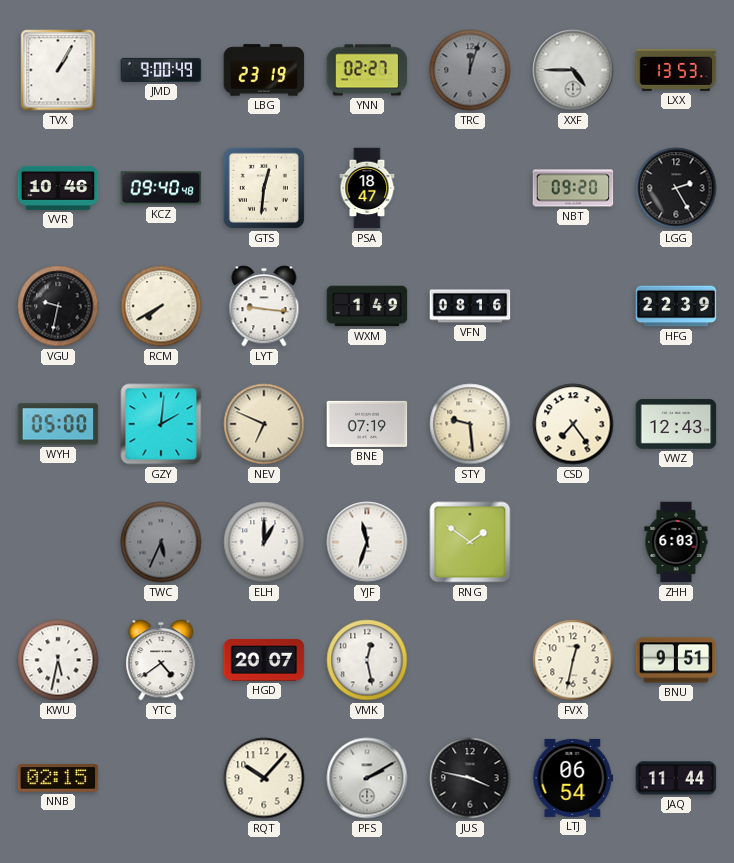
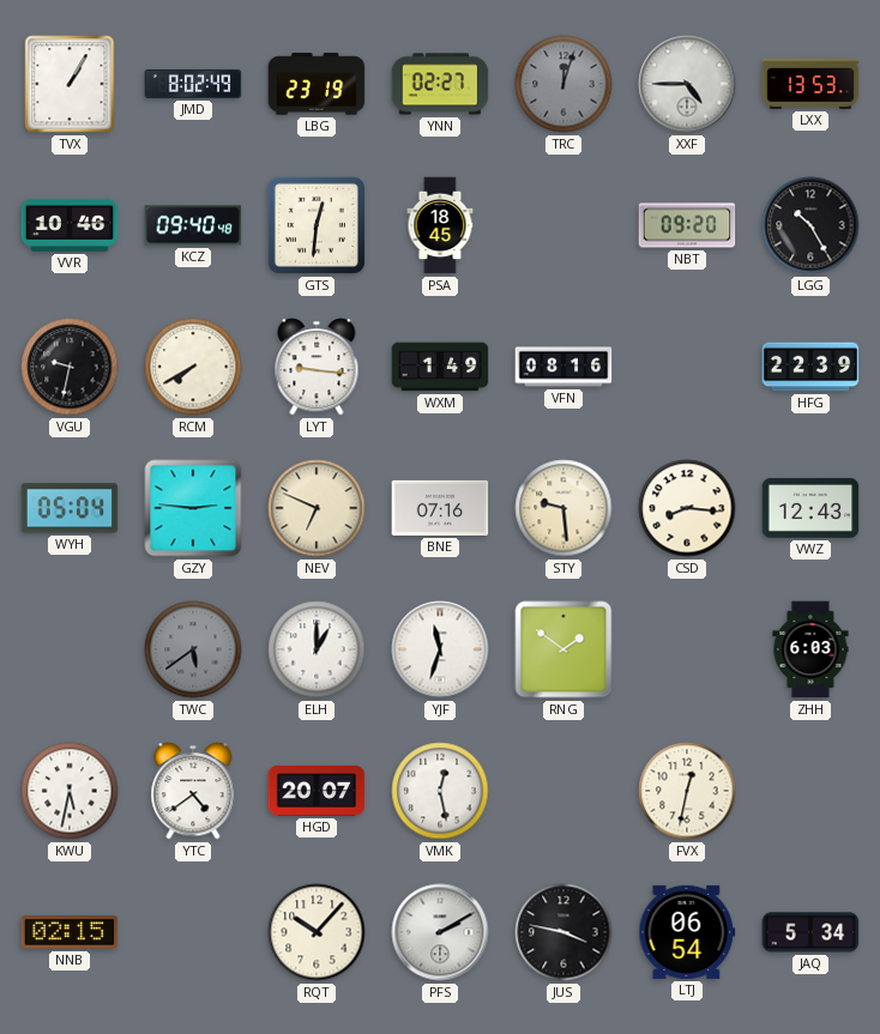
JMD: 9:00 -> 8:02
PSA: 18:47 -> 18:45
LGG: 2:25 -> 10:25
WYH: 05:00 -> 05:04
GZY: 2:01 -> 2:46
BNE: 07:19 -> 07:16
CSD: 7:24 -> 8:16
TWC: 5:34 -> 5:39
BNU: 9:51 -> none
JAQ: 11:44 -> 5:34
